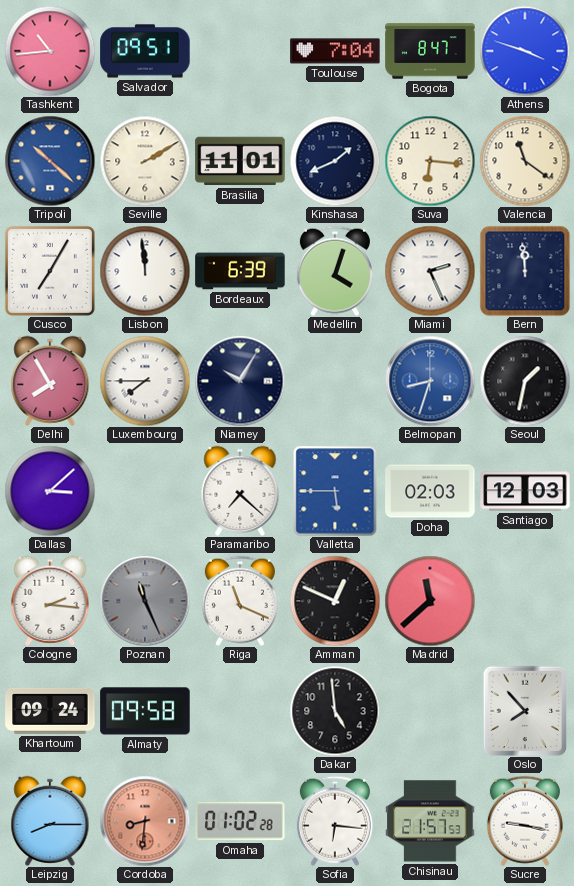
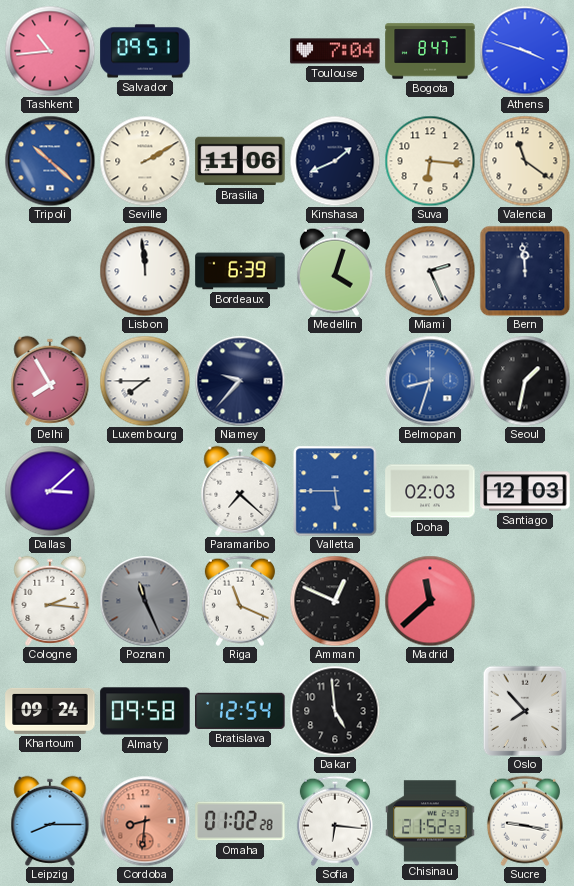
Brasilia: 11:01 -> 11:06
Cusco: 7:05 -> none
Niamey: 10:05 -> 9:37
Bratislava: none -> 12:54
Chisinau: 21:57 -> 21:52
